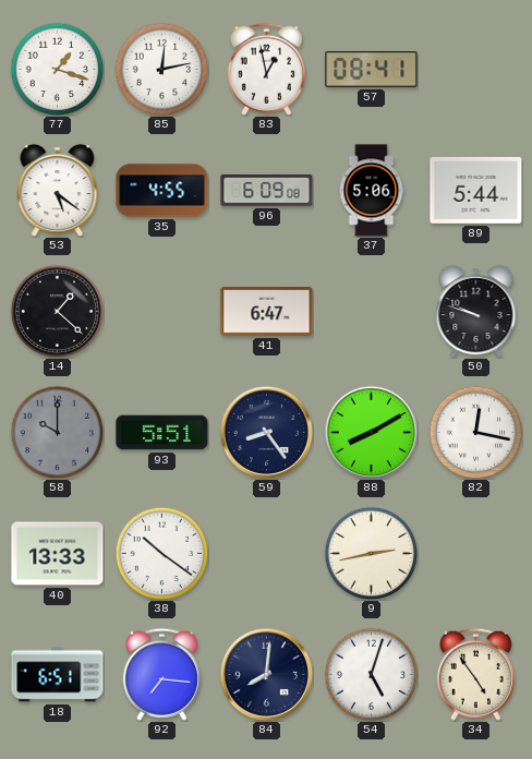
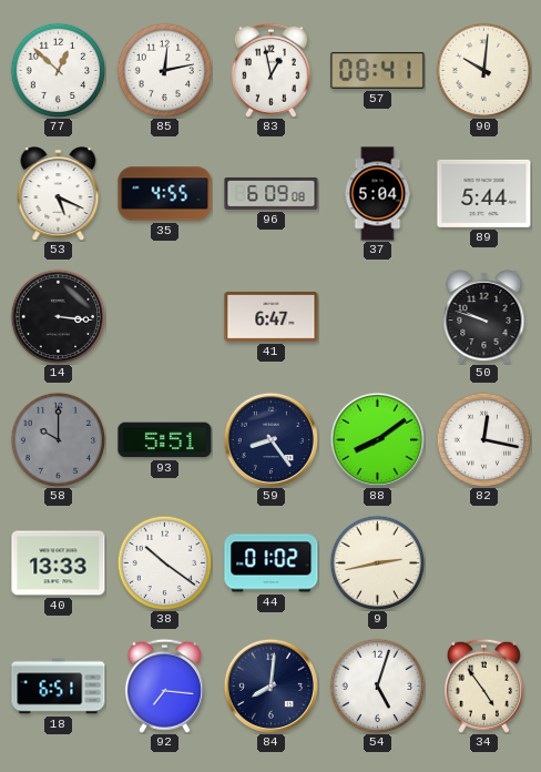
77: 1:18 -> 12:52
90: none -> 10:01
53: 5:21 -> 5:19
37: 5:06 -> 5:04
14: 1:22 -> 3:16
88: 8:10 -> 8:09
44: none -> 01:02
